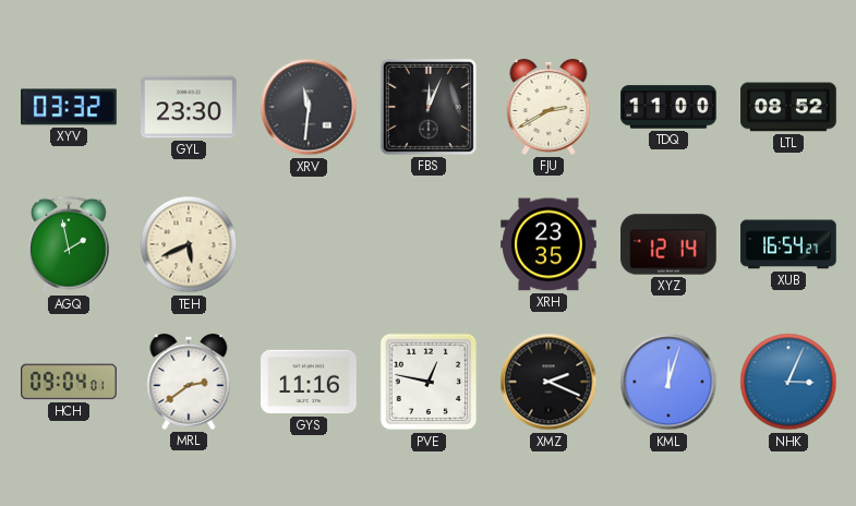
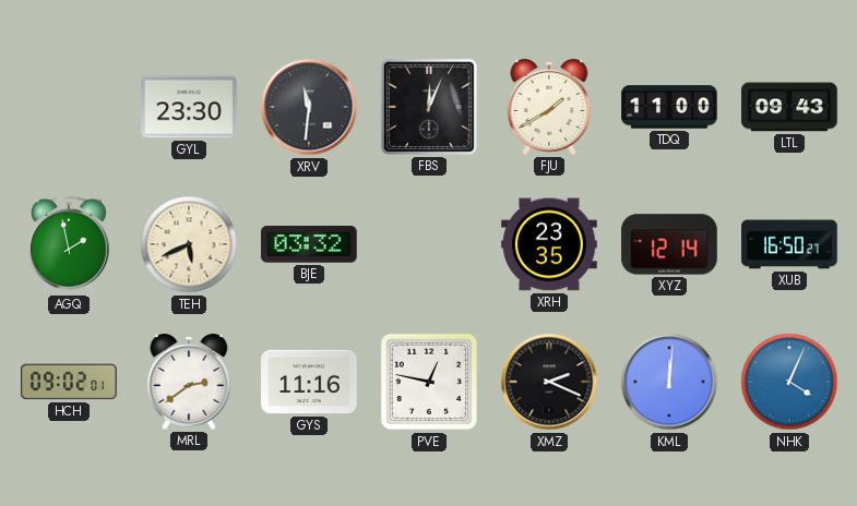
XYV: 03:32 -> none
FJU: 2:40 -> 1:40
LTL: 08:52 -> 09:43
BJE: none -> 03:32
XUB: 16:54 -> 16:50
HCH: 09:04 -> 09:02
KML: 12:03 -> 12:01
NHK: 3:04 -> 4:04
